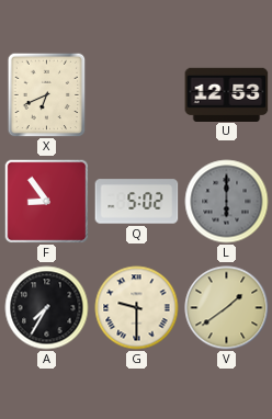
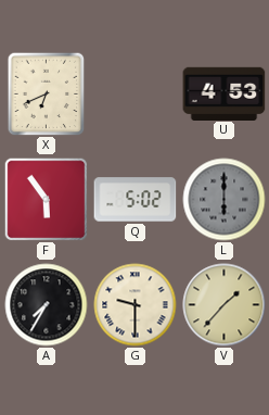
U: 12:53 -> 4:53
F: 8:54 -> 5:54
V: 1:39 -> 1:37
